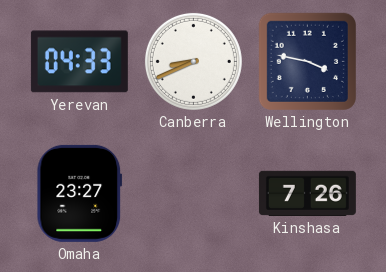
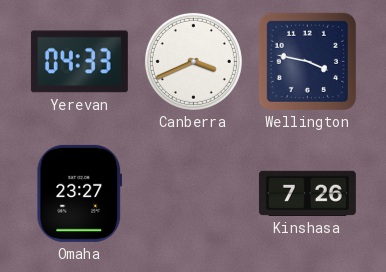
Canberra: 8:41 -> 3:41
